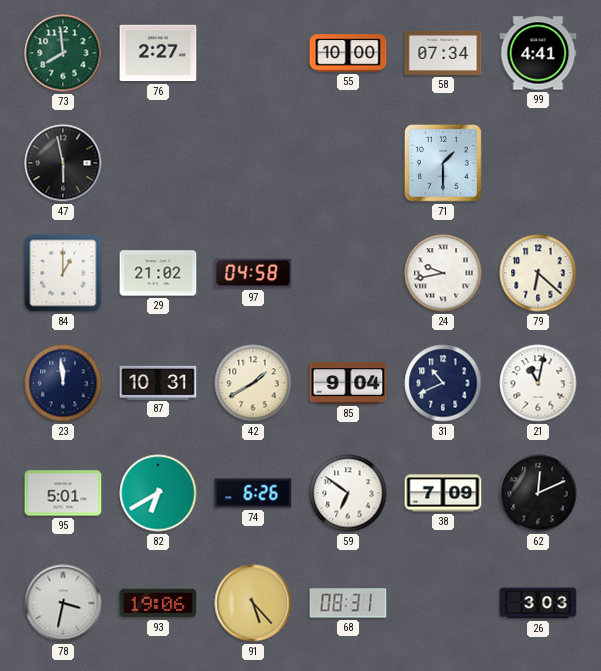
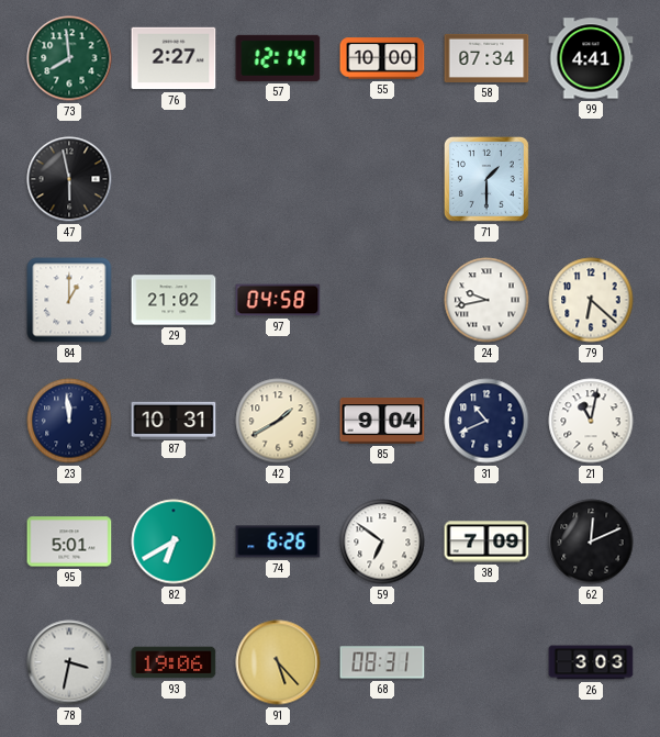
57: none -> 12:14
